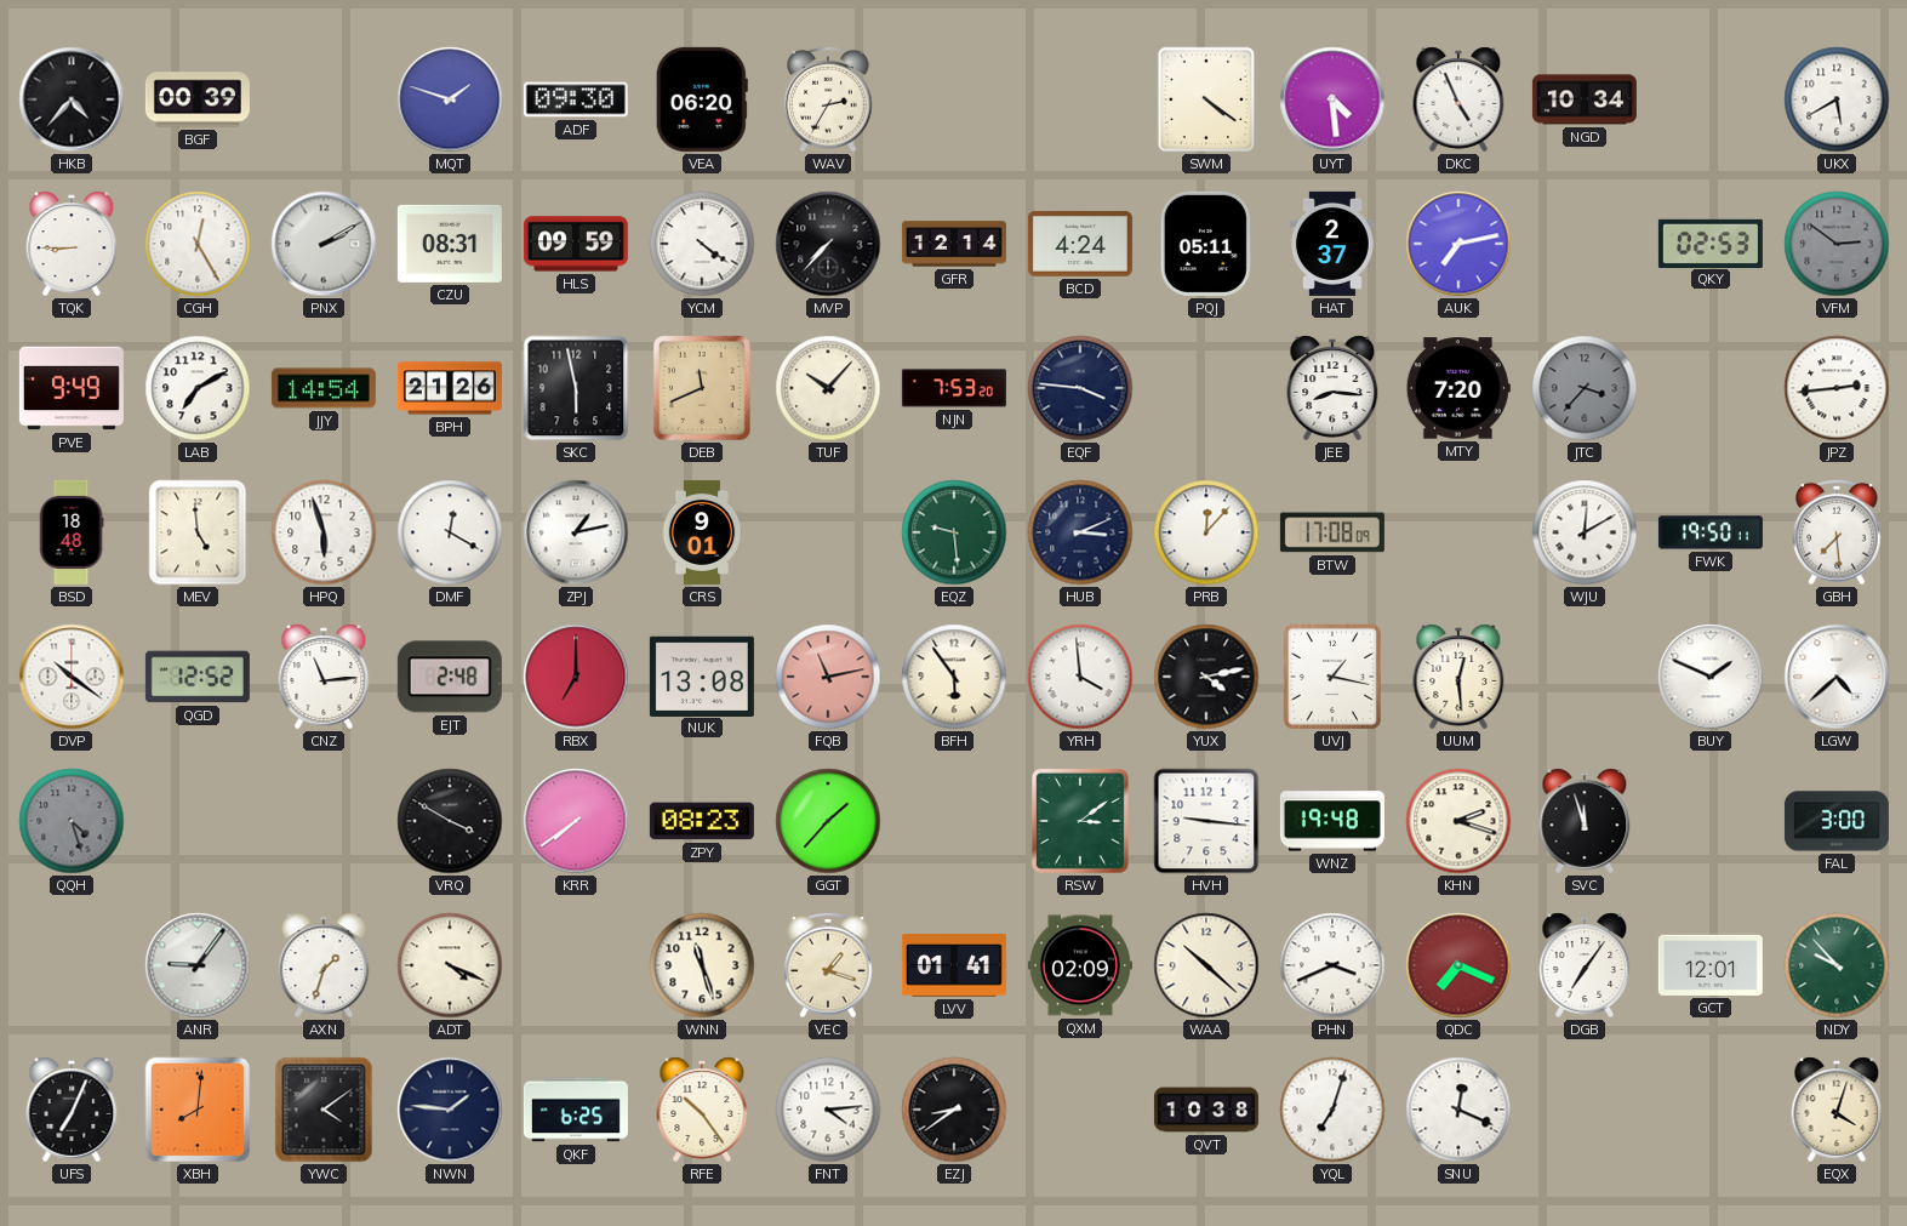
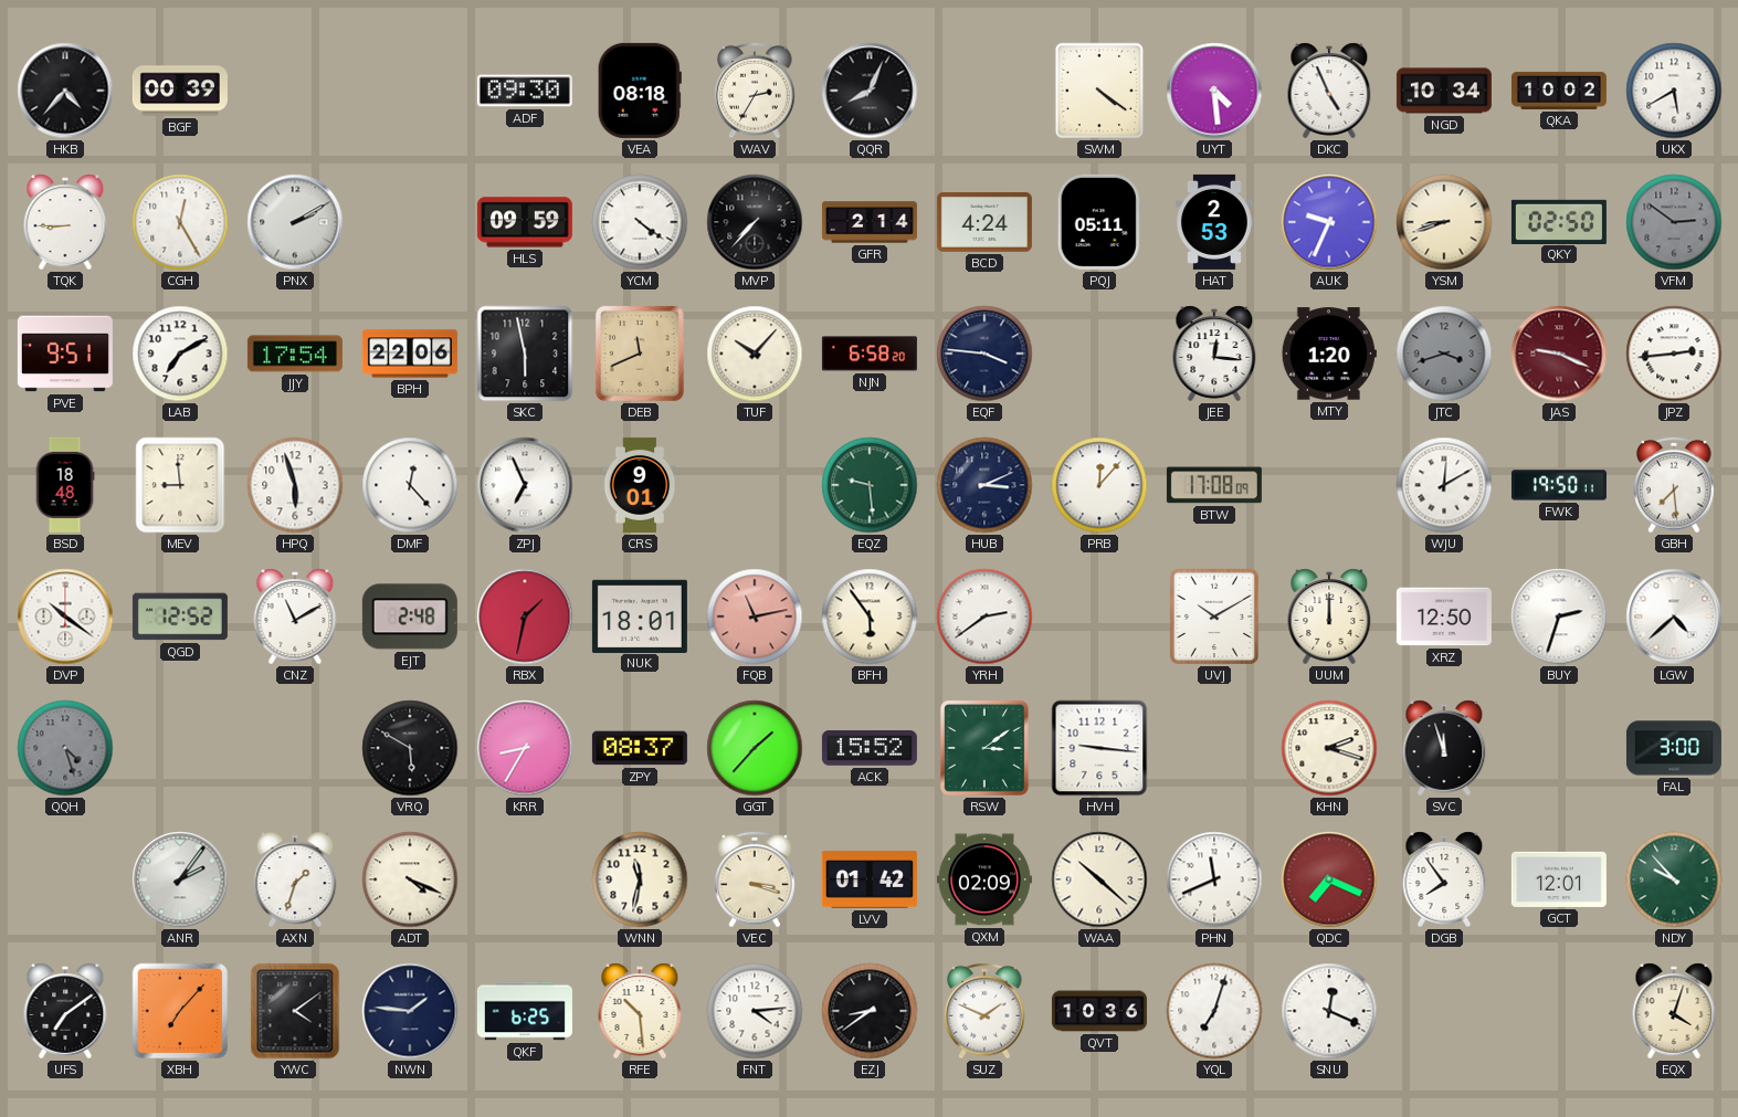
MQT: 1:48 -> none
VEA: 06:20 -> 08:18
QQR: none -> 8:04
QKA: none -> 10:02
CZU: 08:31 -> none
GFR: 12:14 -> 2:14
HAT: 2:37 -> 2:53
AUK: 7:13 -> 9:34
YSM: none -> 8:42
QKY: 02:53 -> 02:50
PVE: 9:49 -> 9:51
JJY: 14:54 -> 17:54
BPH: 21:26 -> 22:06
NJN: 7:53 -> 6:58
JEE: 8:16 -> 12:16
MTY: 7:20 -> 1:20
JTC: 3:37 -> 3:42
JAS: none -> 9:19
MEV: 4:59 -> 8:59
DMF: 12:20 -> 12:23
ZPJ: 1:13 -> 6:56
CNZ: 11:14 -> 11:10
RBX: 7:00 -> 1:32
NUK: 13:08 -> 18:01
YRH: 3:59 -> 2:39
YUX: 4:13 -> none
UVJ: 1:17 -> 10:10
UUM: 12:29 -> 12:00
XRZ: none -> 12:50
BUY: 1:49 -> 2:33
VRQ: 3:50 -> 5:50
KRR: 7:39 -> 8:35
ZPY: 08:23 -> 08:37
ACK: none -> 15:52
WNZ: 19:48 -> none
ANR: 9:06 -> 2:06
WNN: 11:27 -> 11:32
VEC: 1:18 -> 3:18
LVV: 01:41 -> 01:42
PHN: 3:41 -> 11:41
DGB: 7:06 -> 7:54
UFS: 7:04 -> 7:09
XBH: 8:01 -> 7:07
RFE: 10:24 -> 10:29
SUZ: none -> 1:49
QVT: 10:38 -> 10:36
